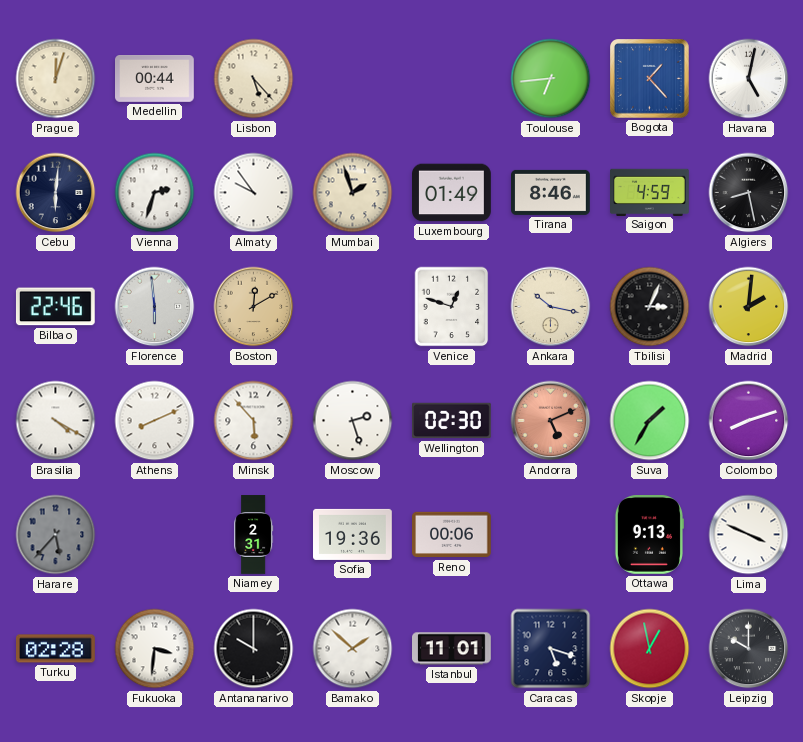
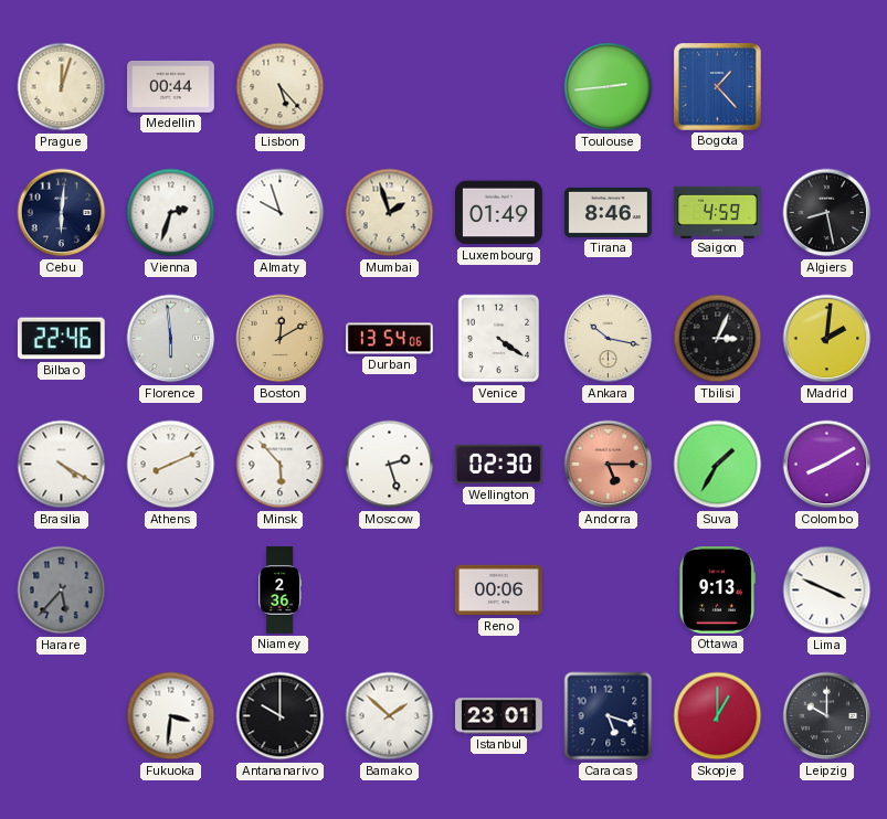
Toulouse: 6:44 -> 2:44
Havana: 5:02 -> none
Almaty: 9:54 -> 9:57
Durban: none -> 13:54
Venice: 12:48 -> 4:21
Andorra: 5:11 -> 5:15
Colombo: 8:12 -> 8:10
Niamey: 2:31 -> 2:36
Sofia: 19:36 -> none
Turku: 02:28 -> none
Istanbul: 11:01 -> 23:01
Skopje: 12:58 -> 1:00
